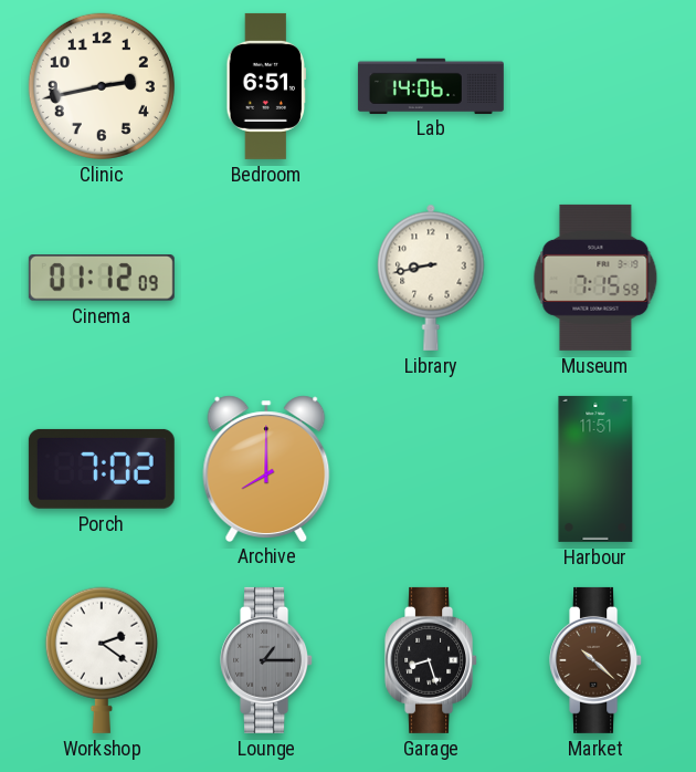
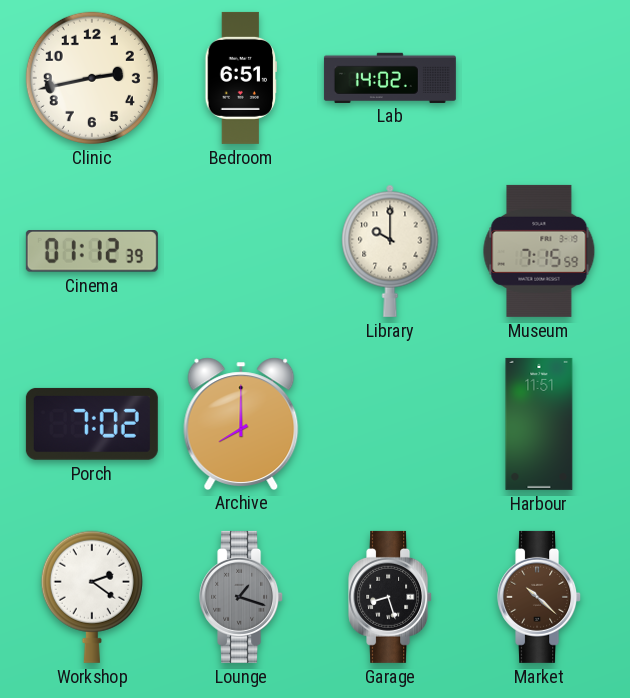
Lab: 14:06 -> 14:02
Cinema: 01:12:09 -> 01:12:39
Library: 8:43 -> 10:00
Lounge: 1:15 -> 1:18
